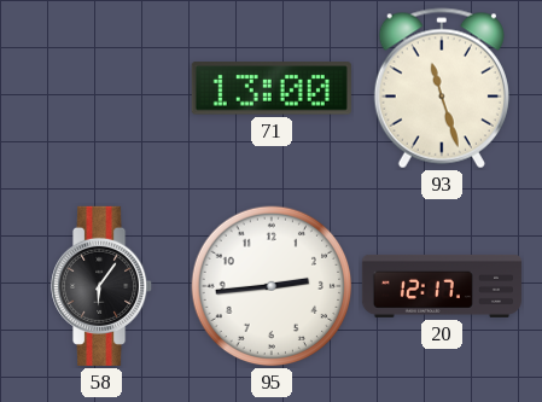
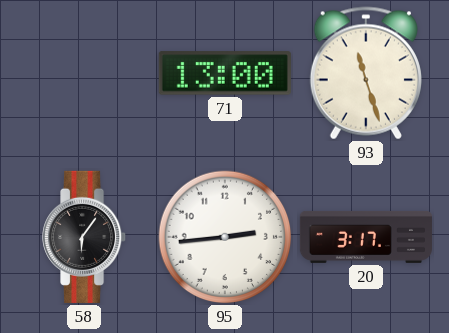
20: 12:17 -> 3:17
